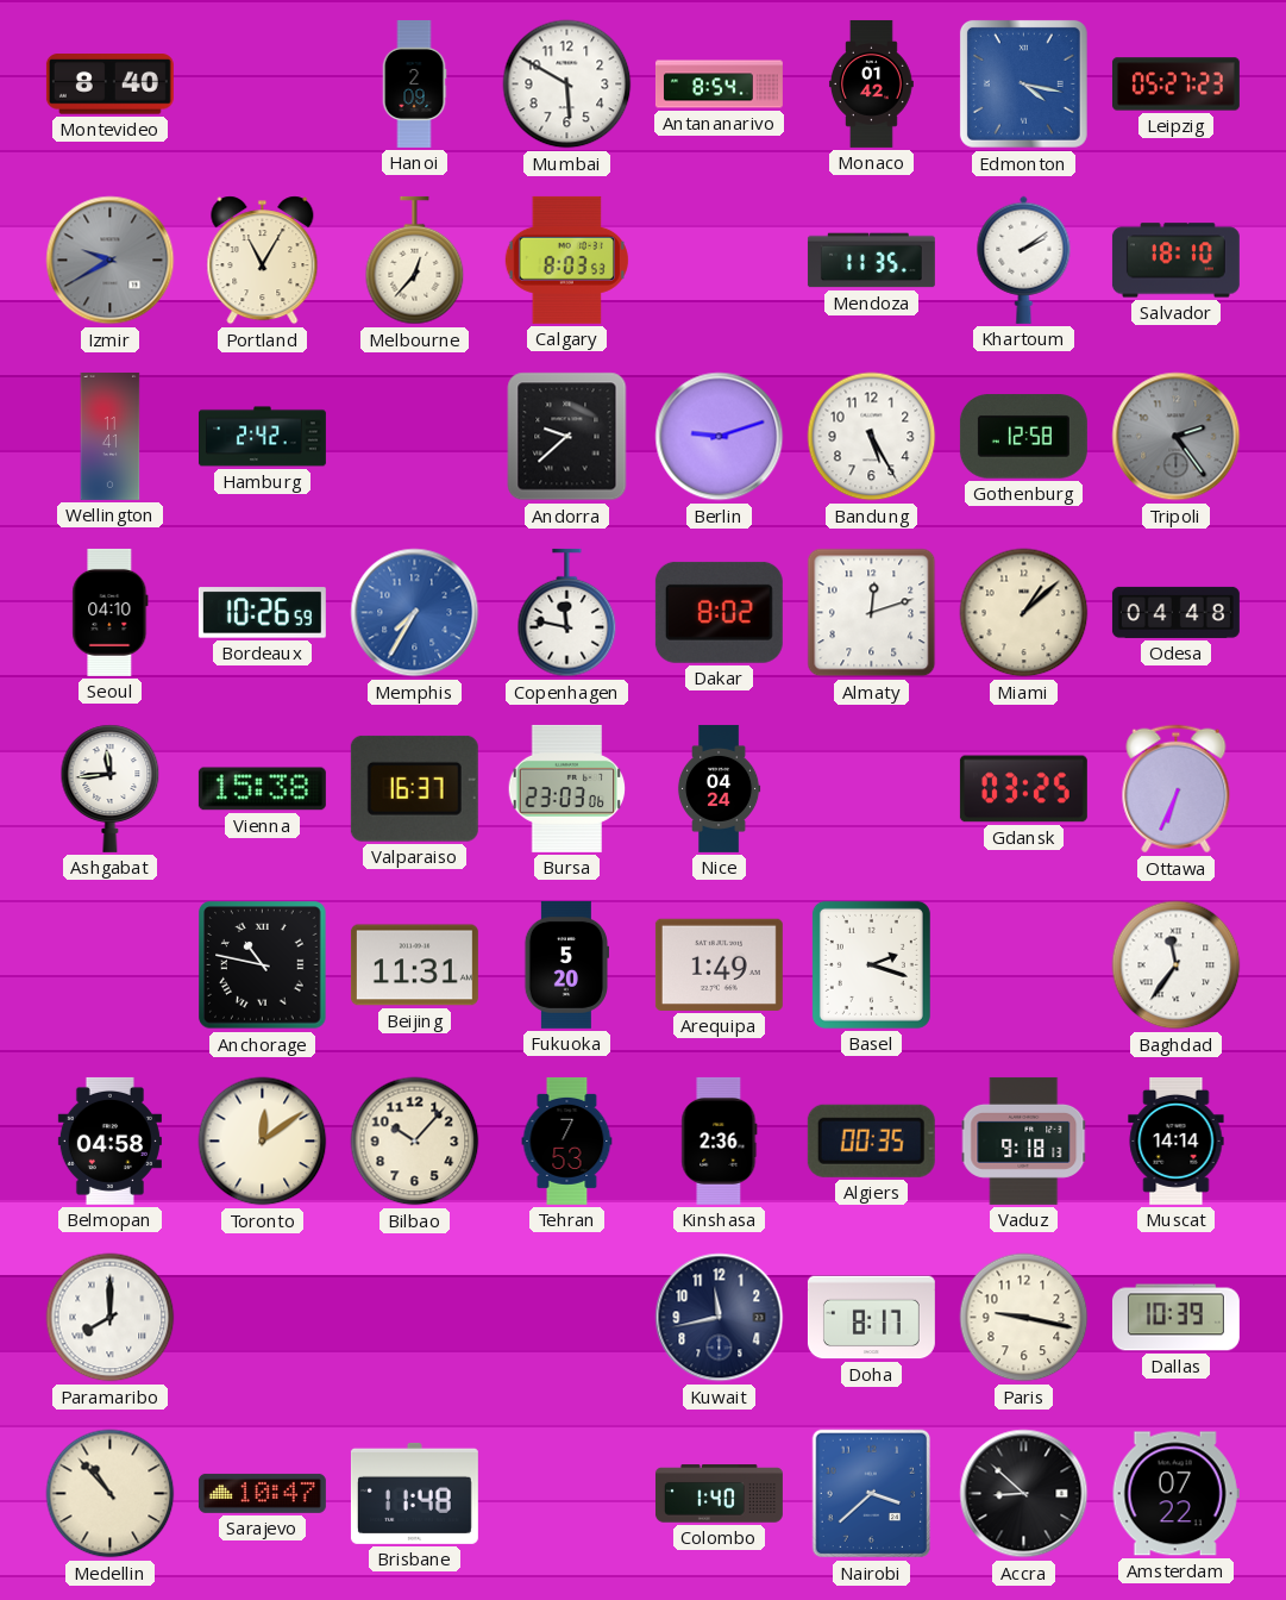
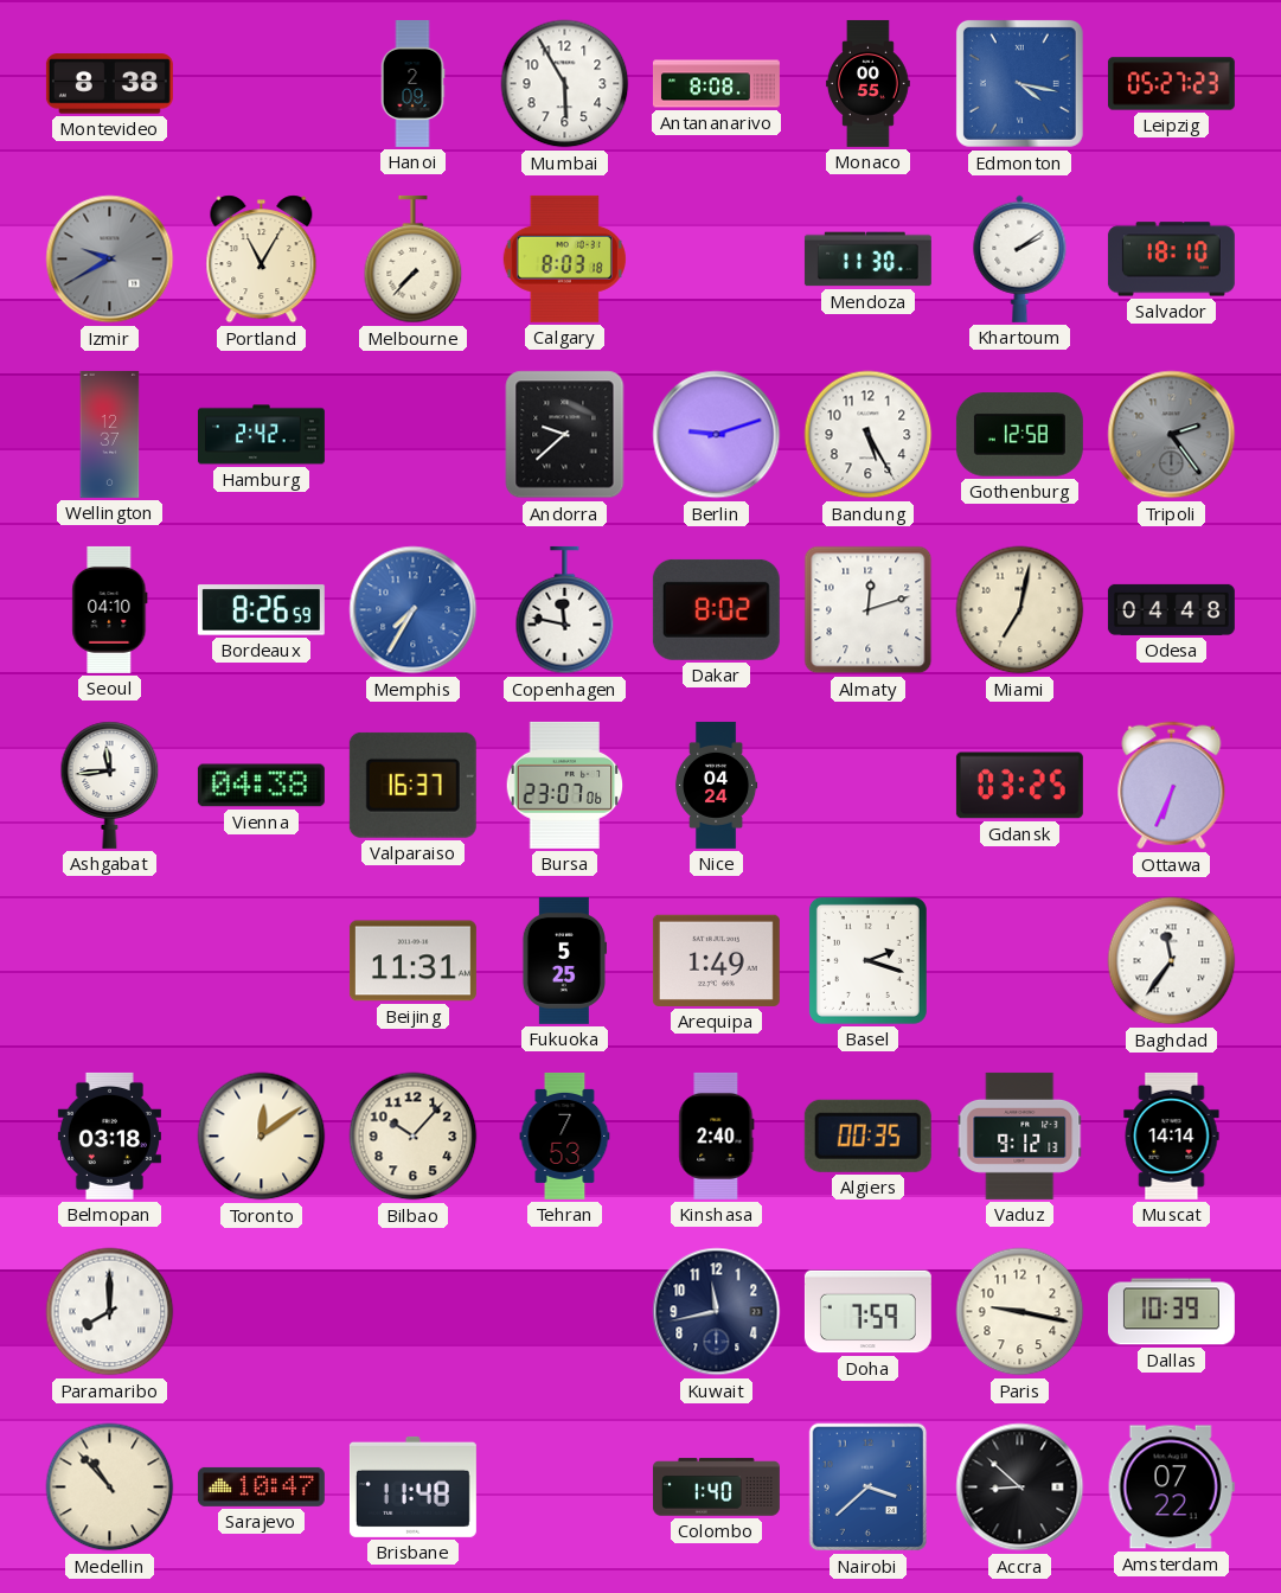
Montevideo: 8:40 -> 8:38
Mumbai: 5:50 -> 5:55
Antananarivo: 8:54 -> 8:08
Monaco: 01:42 -> 00:55
Melbourne: 12:37 -> 7:37
Calgary: 8:03:53 -> 8:03:18
Mendoza: 11:35 -> 11:30
Wellington: 11:41 -> 12:37
Bordeaux: 10:26 -> 8:26
Miami: 1:08 -> 7:02
Vienna: 15:38 -> 04:38
Bursa: 23:03 -> 23:07
Anchorage: 10:47 -> none
Fukuoka: 5:20 -> 5:25
Belmopan: 04:58 -> 03:18
Kinshasa: 2:36 -> 2:40
Vaduz: 9:18 -> 9:12
Doha: 8:17 -> 7:59
